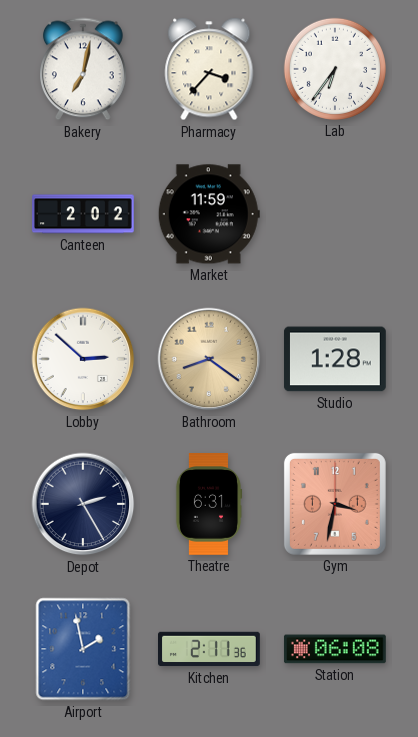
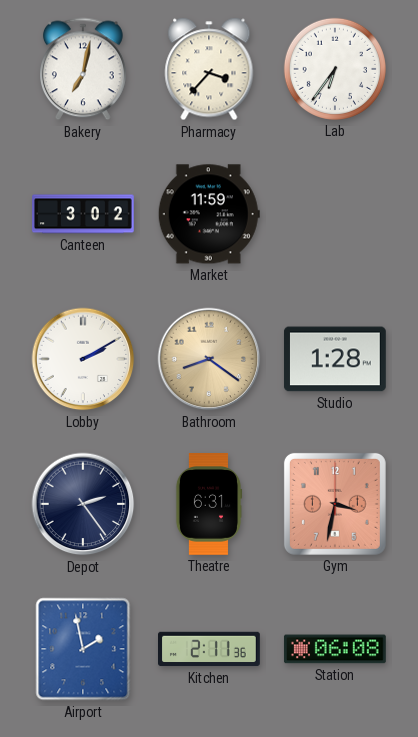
Canteen: 2:02 -> 3:02
Lobby: 2:52 -> 2:10
Depot: 2:25 -> 2:24
